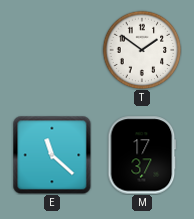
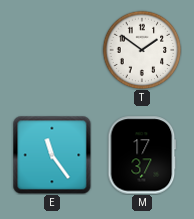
E: 11:22 -> 11:24
